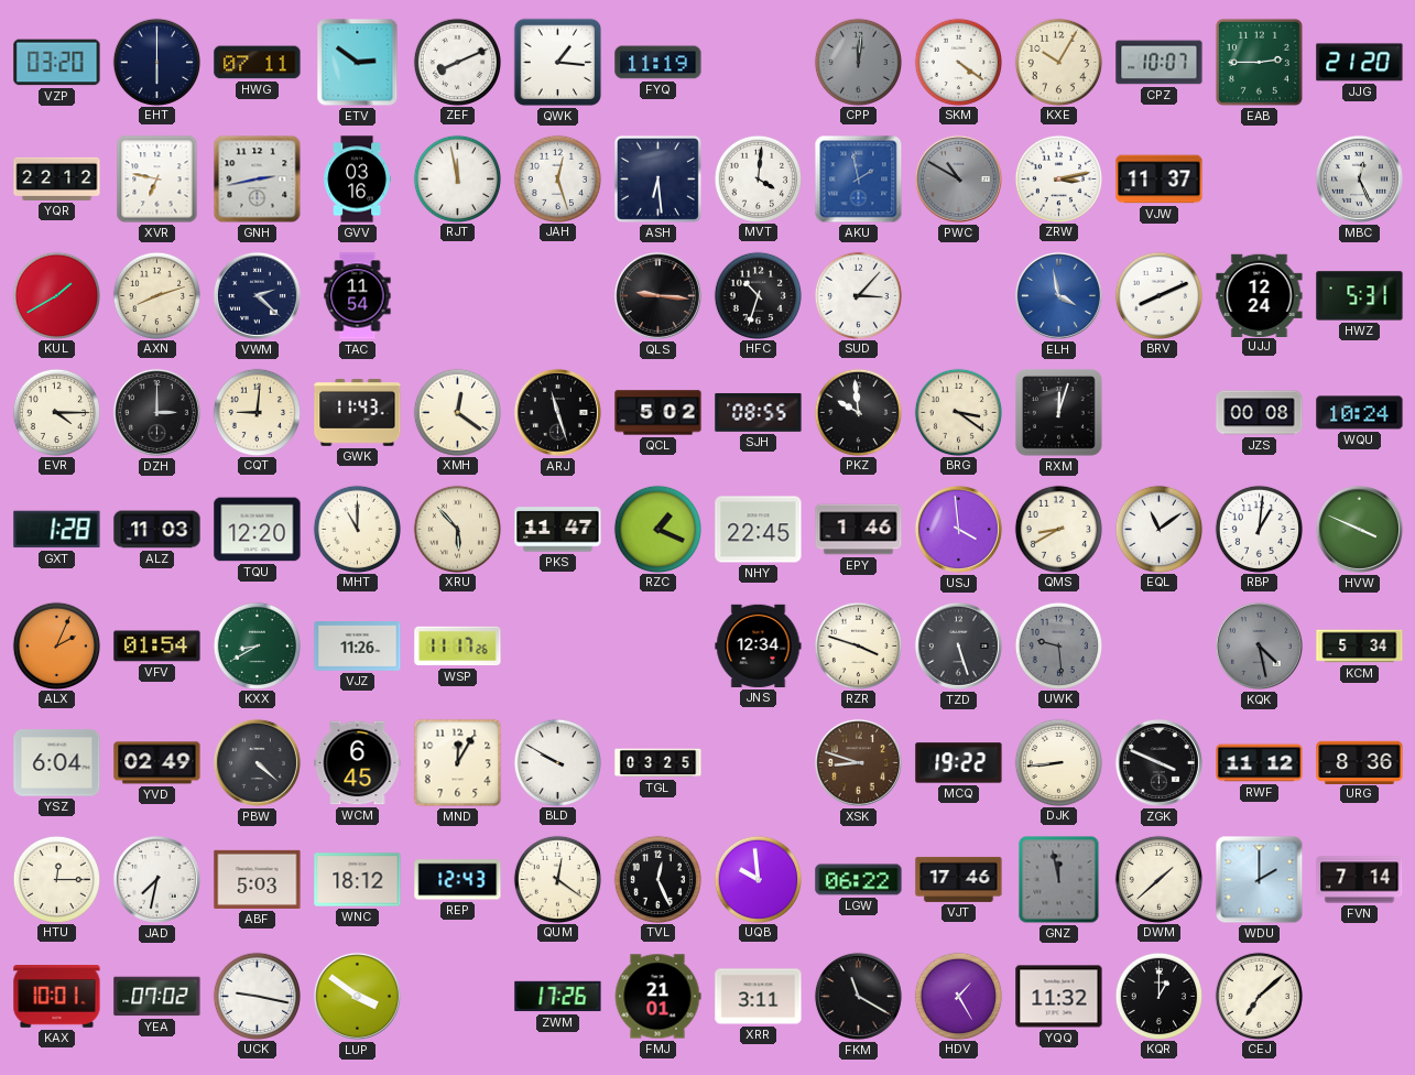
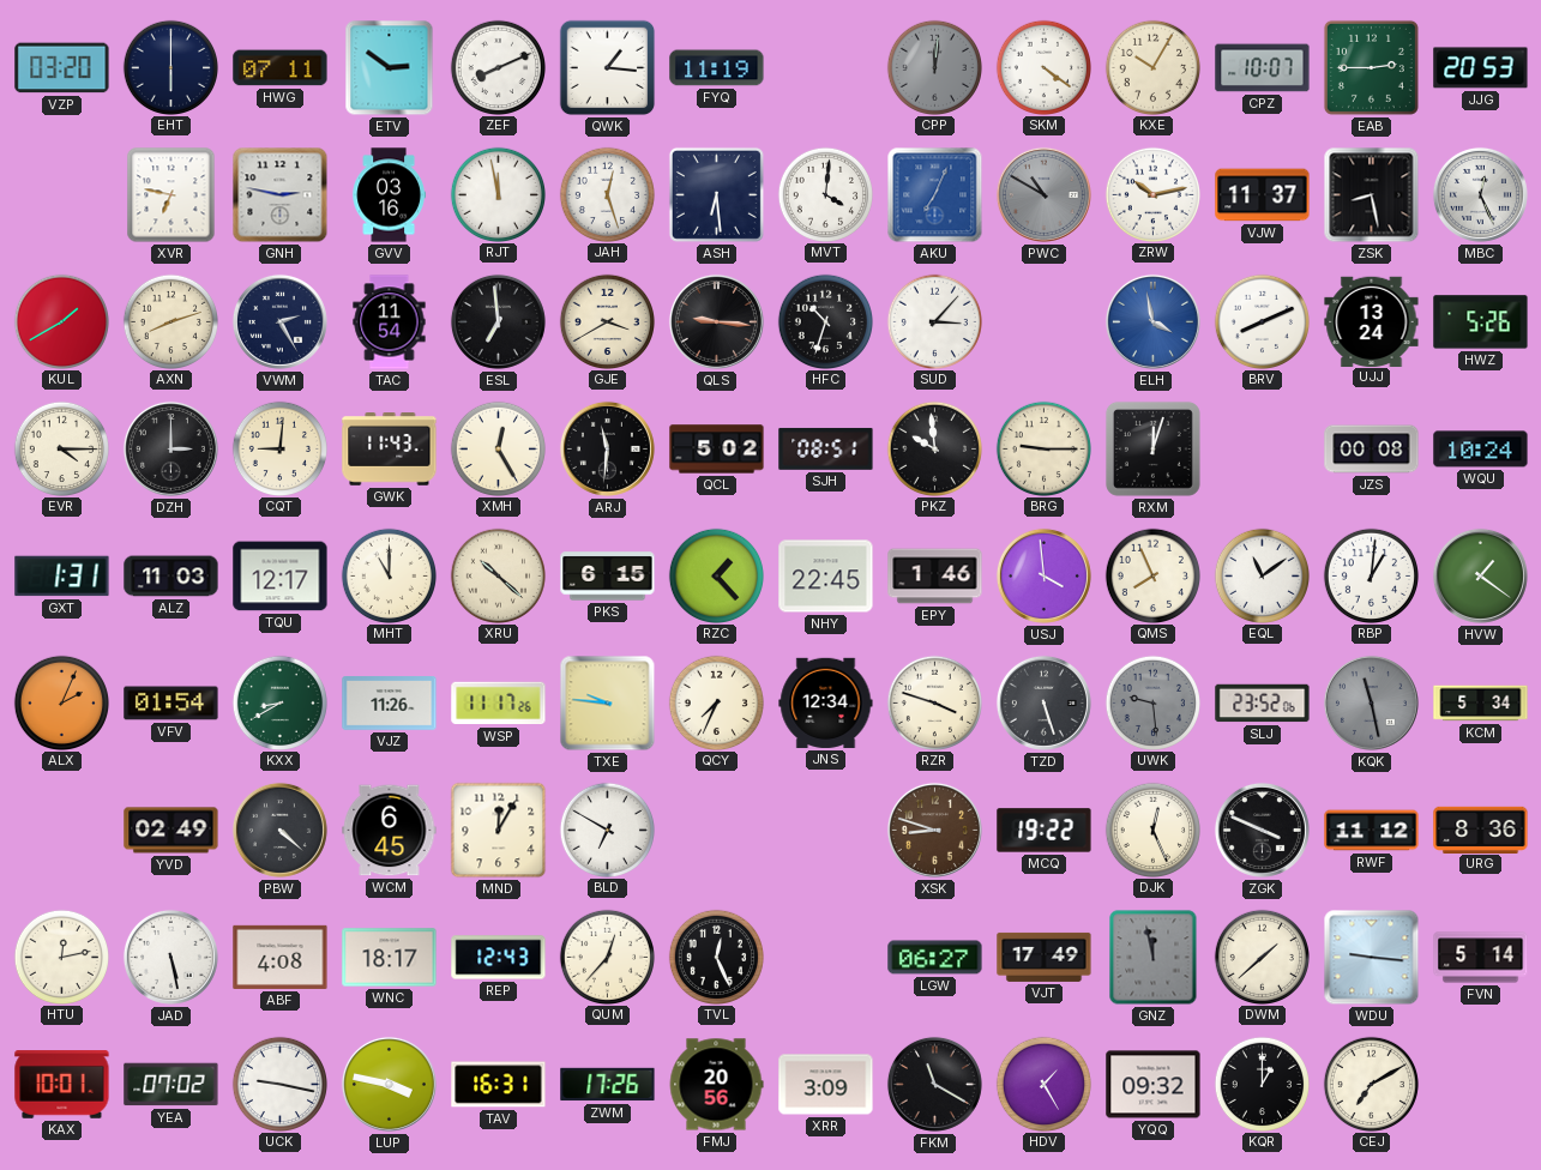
JJG: 21:20 -> 20:53
YQR: 22:12 -> none
GNH: 2:43 -> 2:47
AKU: 1:58 -> 7:04
ZRW: 3:13 -> 10:13
ZSK: none -> 8:28
VWM: 2:22 -> 2:25
ESL: none -> 6:59
GJE: none -> 3:40
UJJ: 12:24 -> 13:24
HWZ: 5:31 -> 5:26
XMH: 12:21 -> 12:25
ARJ: 11:27 -> 11:31
SJH: 08:55 -> 08:51
BRG: 3:21 -> 9:15
GXT: 1:28 -> 1:31
TQU: 12:20 -> 12:17
XRU: 5:53 -> 10:22
PKS: 11:47 -> 6:15
RZC: 1:19 -> 1:23
QMS: 8:40 -> 7:56
HVW: 3:49 -> 1:21
TXE: none -> 9:46
QCY: none -> 7:34
SLJ: none -> 23:52
KQK: 4:28 -> 11:28
YSZ: 6:04 -> none
BLD: 9:50 -> 6:50
TGL: 03:25 -> none
DJK: 8:44 -> 12:26
HTU: 12:15 -> 12:13
JAD: 7:32 -> 5:28
ABF: 5:03 -> 4:08
WNC: 18:12 -> 18:17
QUM: 12:21 -> 12:37
UQB: 9:59 -> none
LGW: 06:22 -> 06:27
VJT: 17:46 -> 17:49
WDU: 2:00 -> 9:16
FVN: 7:14 -> 5:14
LUP: 3:51 -> 3:47
TAV: none -> 16:31
FMJ: 21:01 -> 20:56
XRR: 3:11 -> 3:09
YQQ: 11:32 -> 09:32
CEJ: 7:08 -> 7:10
